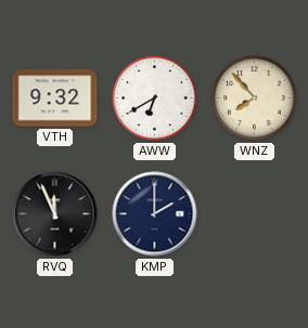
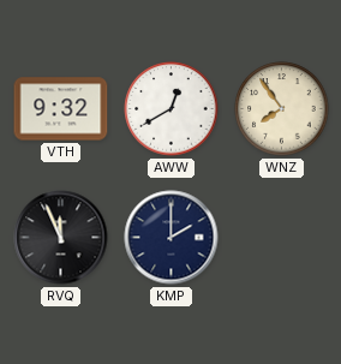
AWW: 6:40 -> 12:40
WNZ: 7:53 -> 7:54
